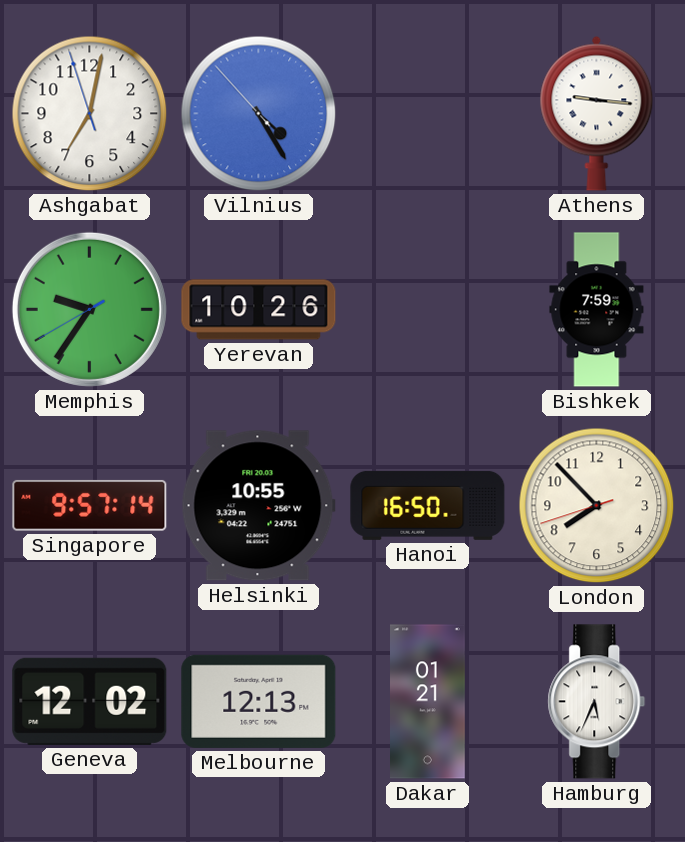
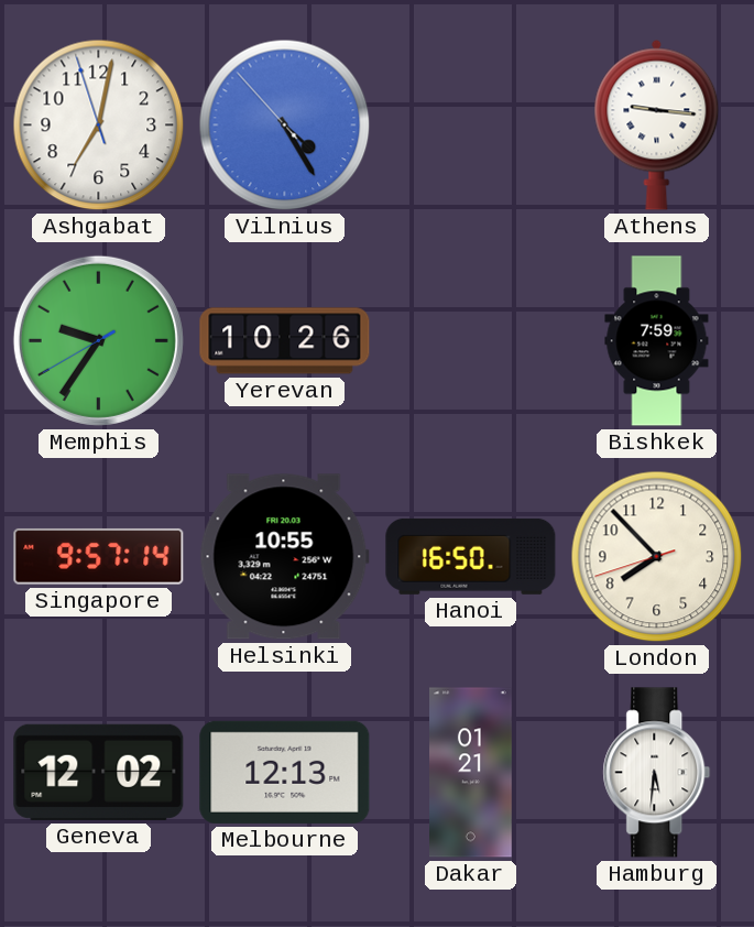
Hamburg: 5:34 -> 5:31
